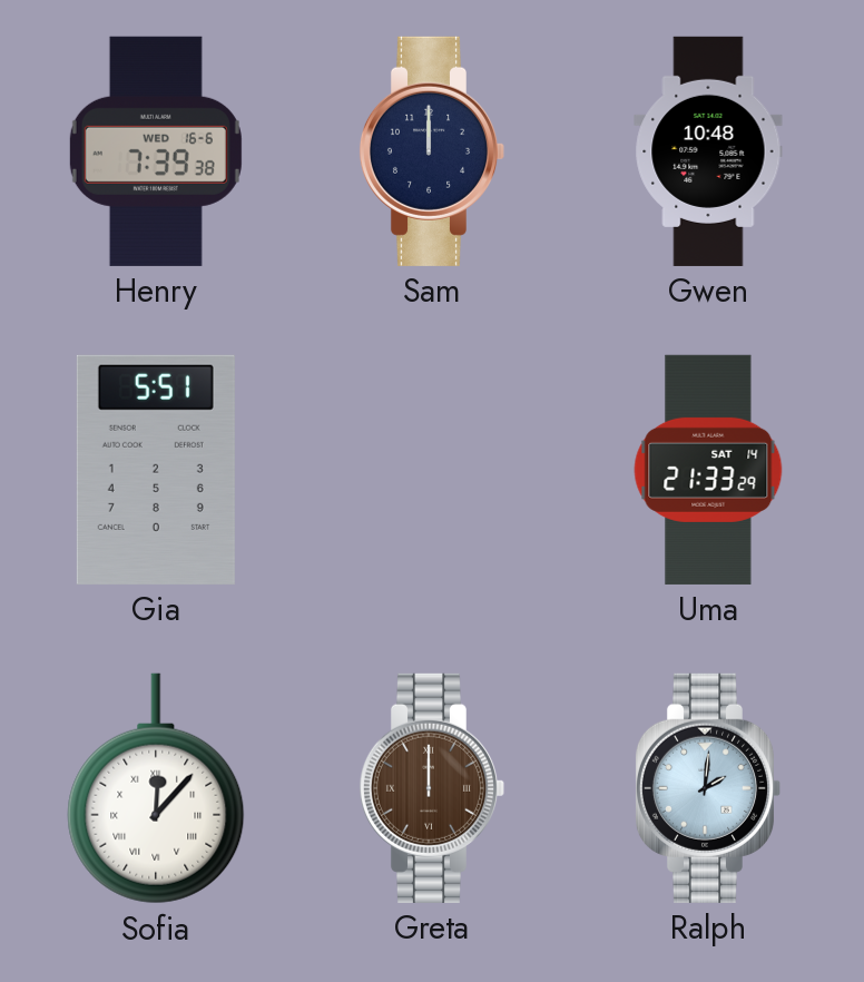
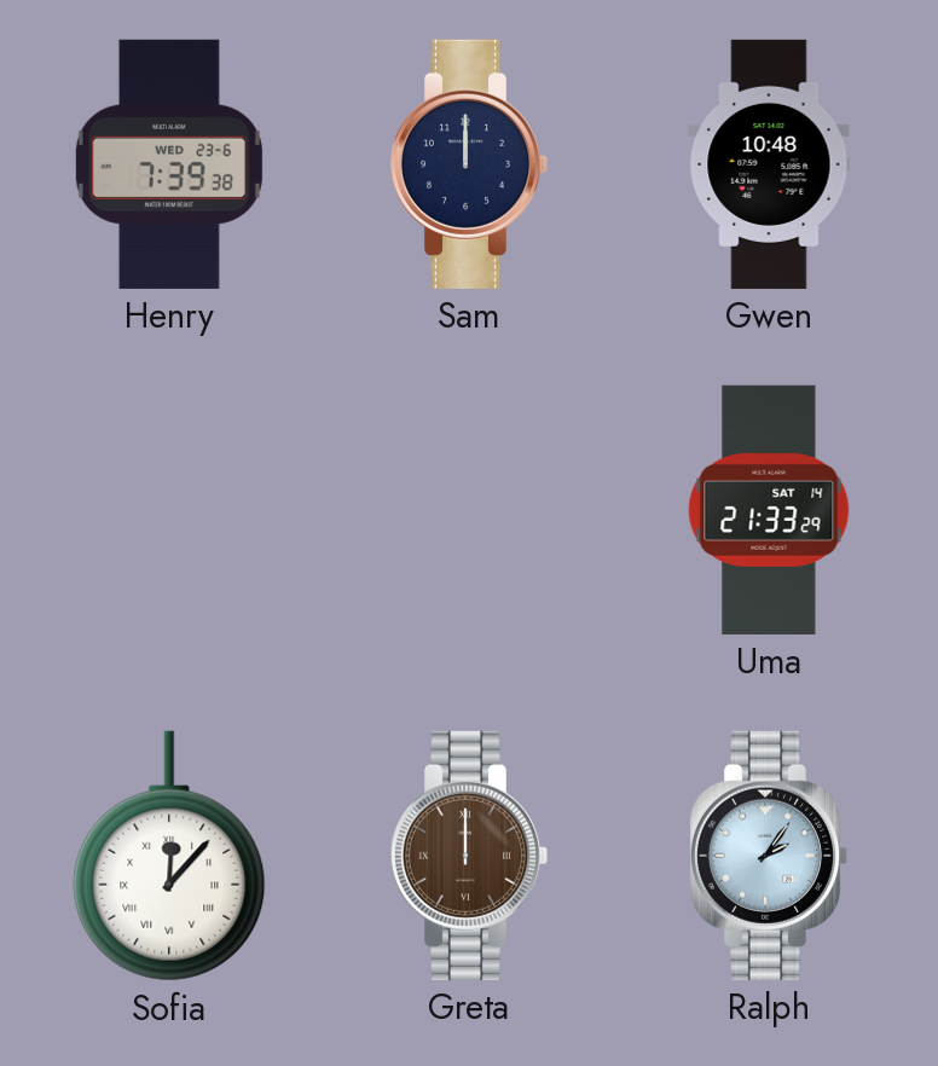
Henry date: WED 16-6 -> WED 23-6
Gia: 5:51 -> none
Ralph: 2:01 -> 2:06
